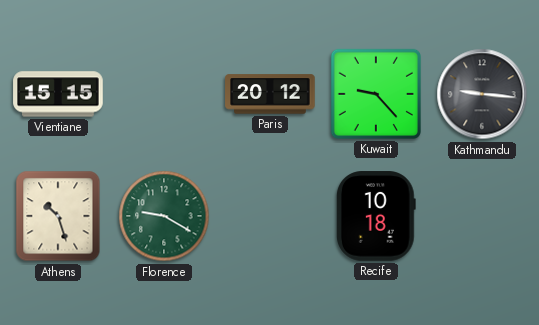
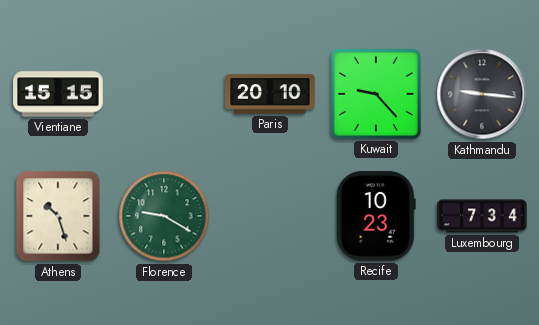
Paris: 20:12 -> 20:10
Recife: 10:18 -> 10:23
Luxembourg: none -> 7:34
